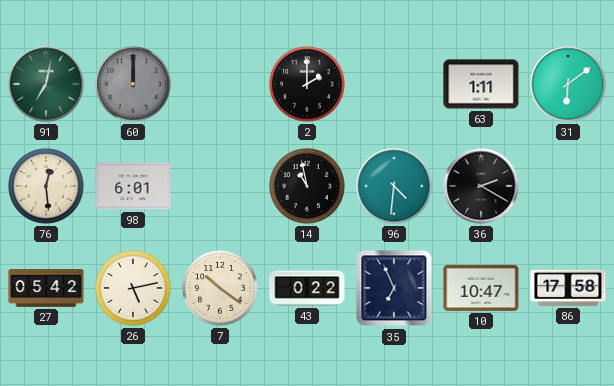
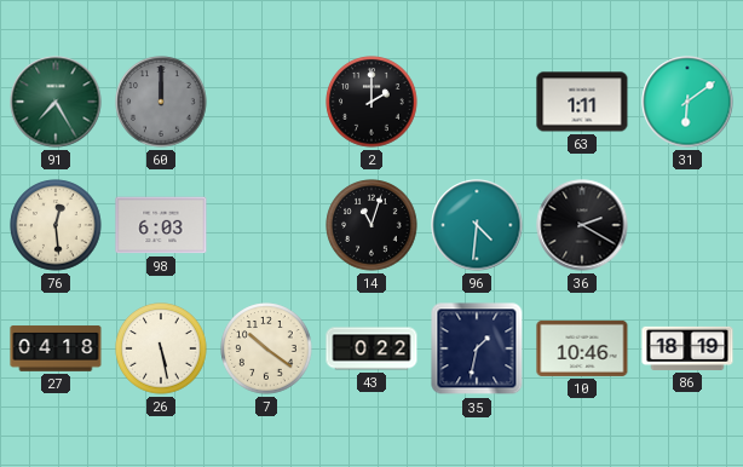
91: 7:02 -> 7:25
98: 6:01 -> 6:03
14: 10:58 -> 11:03
27: 05:42 -> 04:18
26: 5:13 -> 5:28
35: 6:56 -> 1:32
10: 10:47 -> 10:46
86: 17:58 -> 18:19
